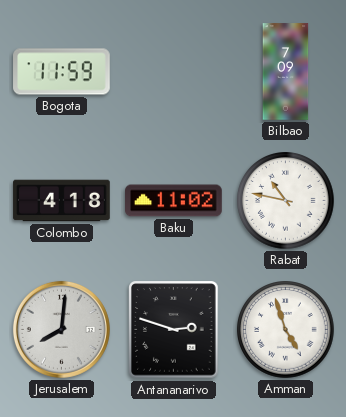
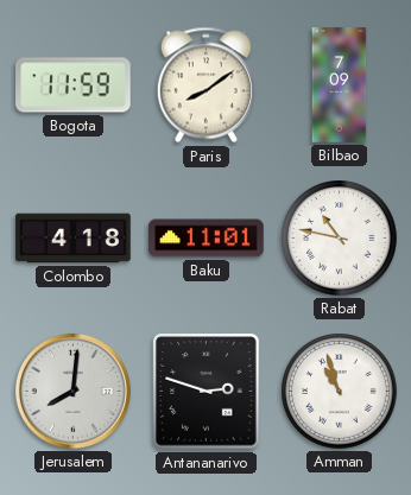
Paris: none -> 8:09
Baku: 11:02 -> 11:01
Amman: 4:57 -> 10:57
